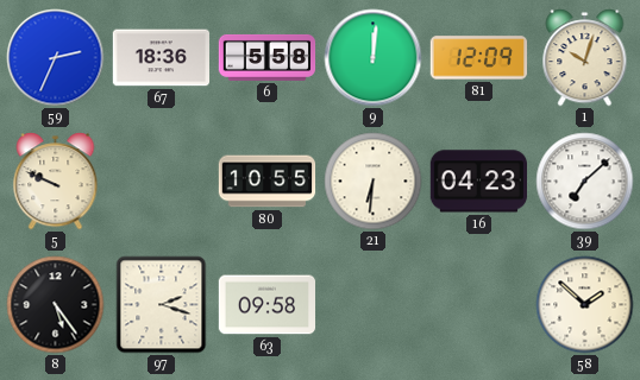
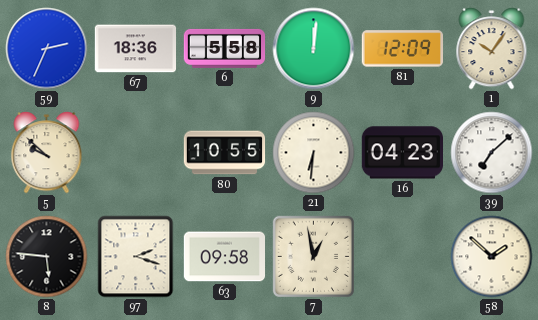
1: 10:03 -> 10:06
5: 9:49 -> 9:52
8: 5:24 -> 5:46
7: none -> 12:58
